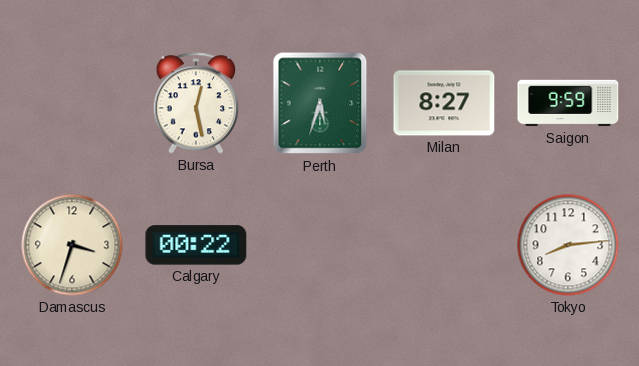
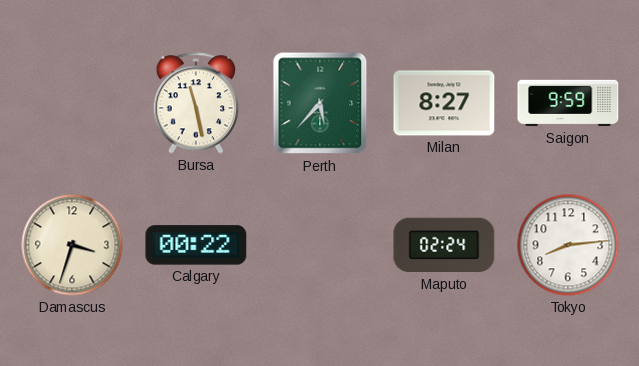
Bursa: 12:28 -> 11:28
Perth: 5:33 -> 5:37
Maputo: none -> 02:24
